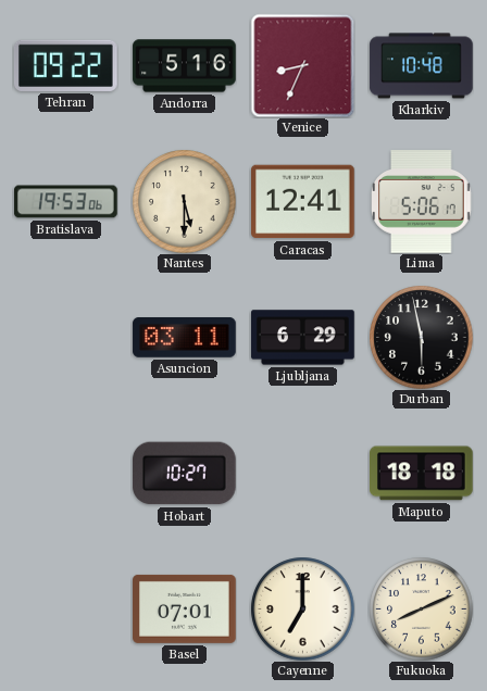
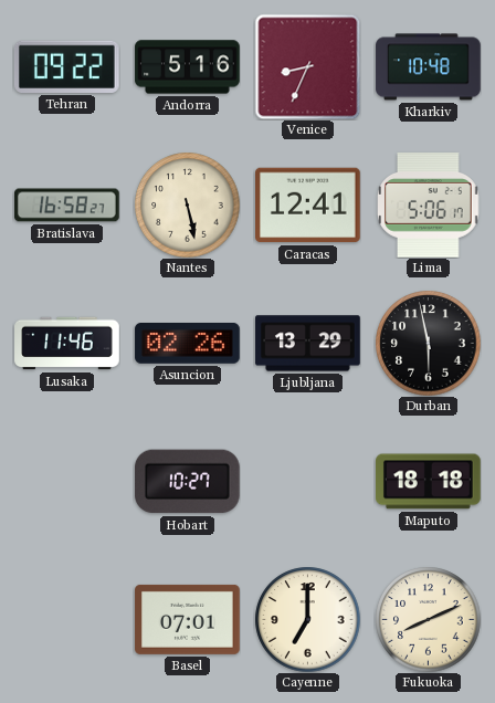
Bratislava: 19:53 -> 16:58
Nantes: 5:30 -> 5:28
Lusaka: none -> 11:46
Asuncion: 03:11 -> 02:26
Ljubljana: 6:29 -> 13:29
